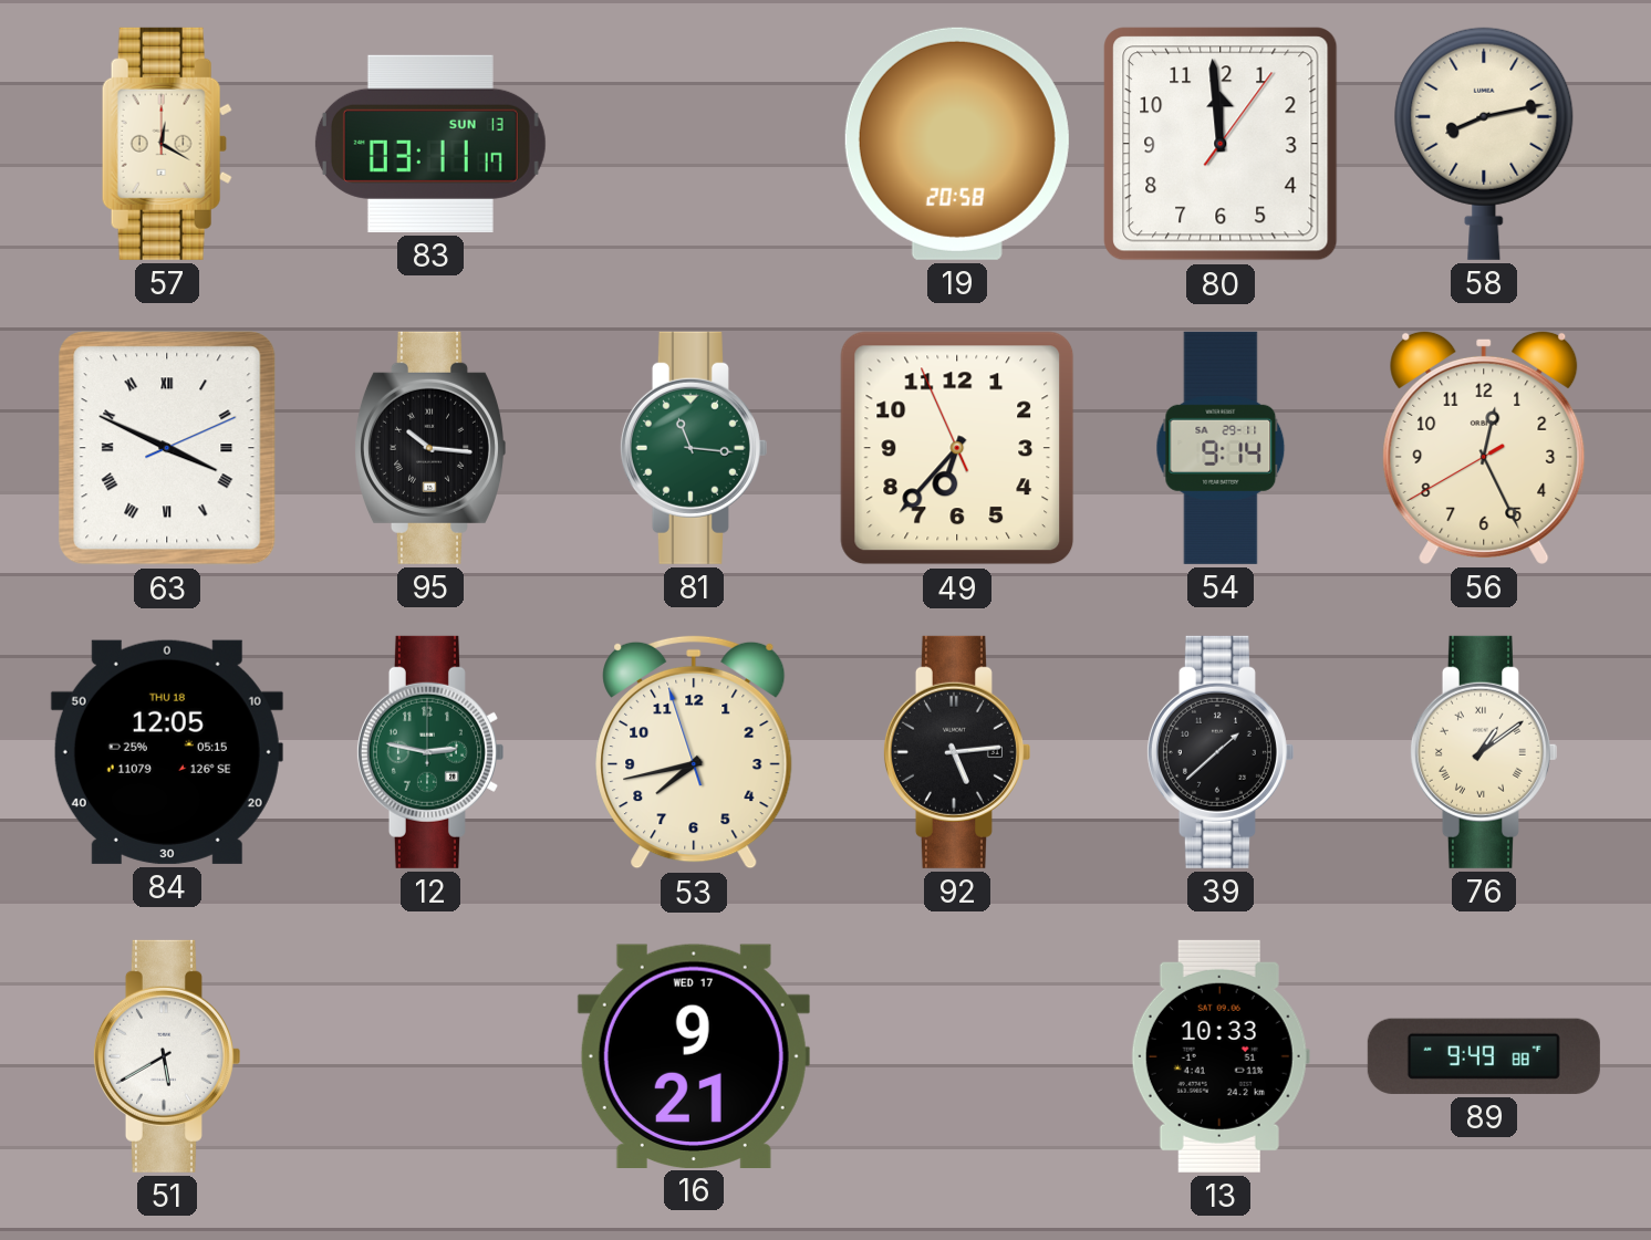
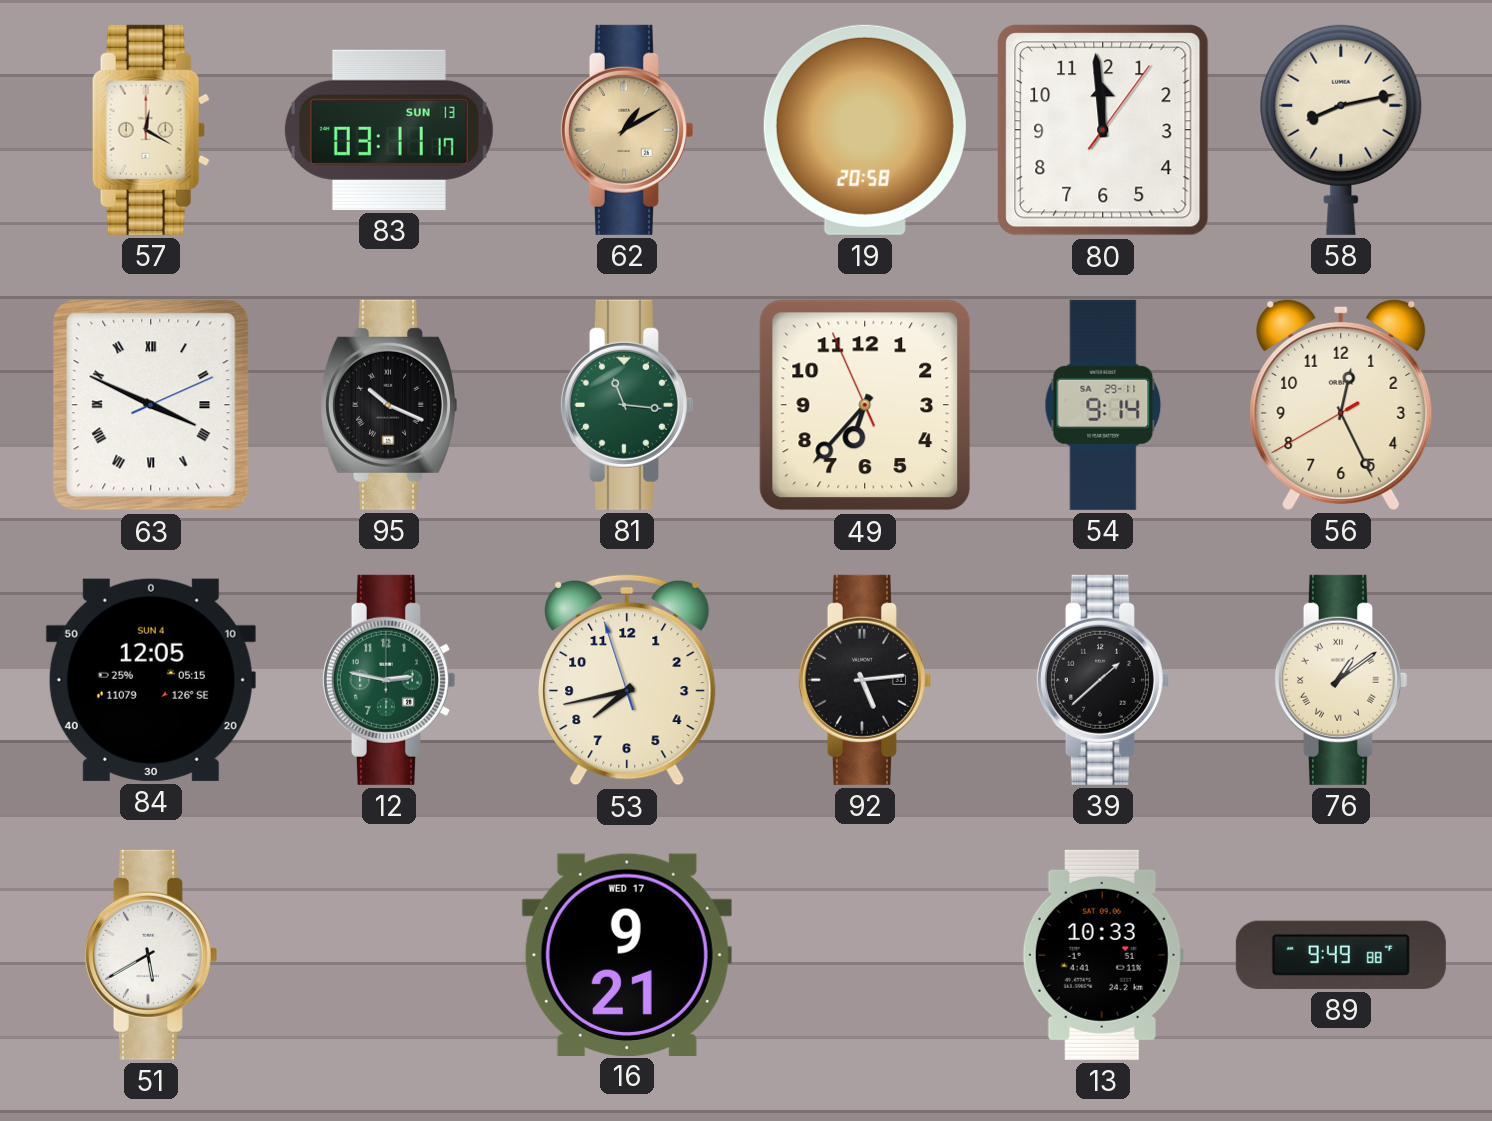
62: none -> 1:10
95: 10:16 -> 10:19
84 date: THU 18 -> SUN 4
